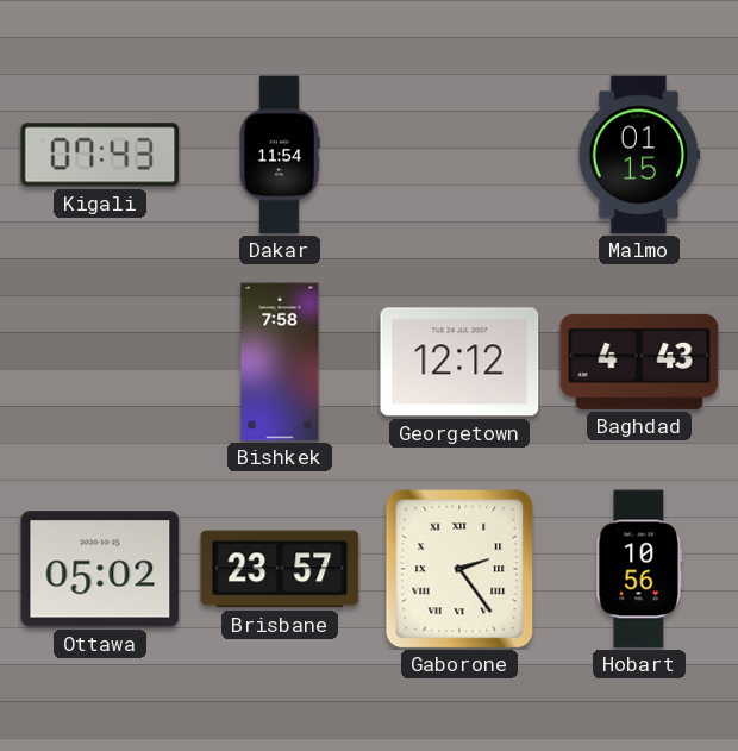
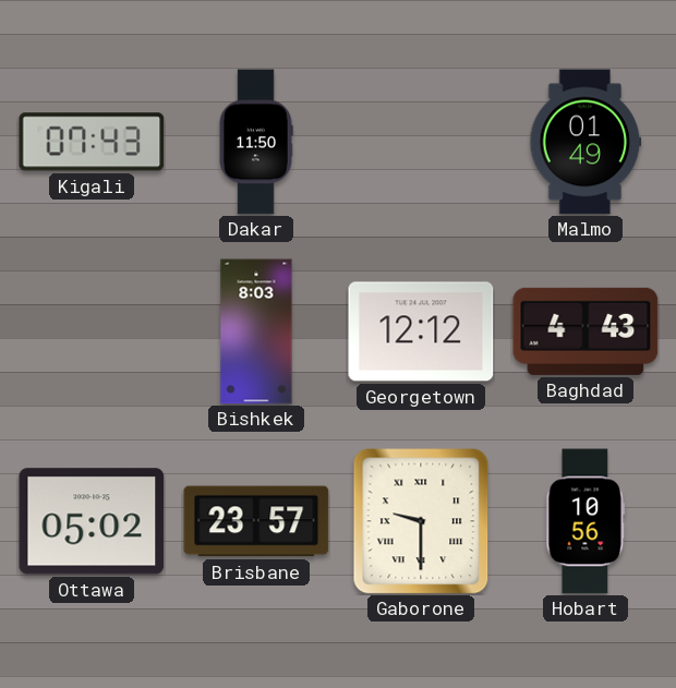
Dakar: 11:54 -> 11:50
Malmo: 01:15 -> 01:49
Bishkek: 7:58 -> 8:03
Gaborone: 2:24 -> 9:30
